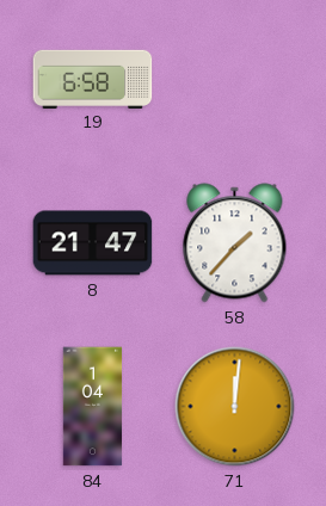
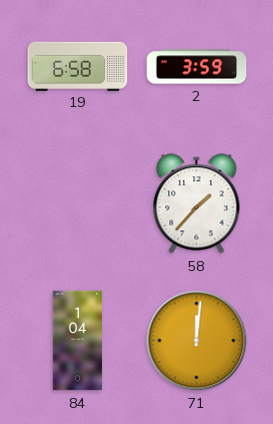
2: none -> 3:59
8: 21:47 -> none
